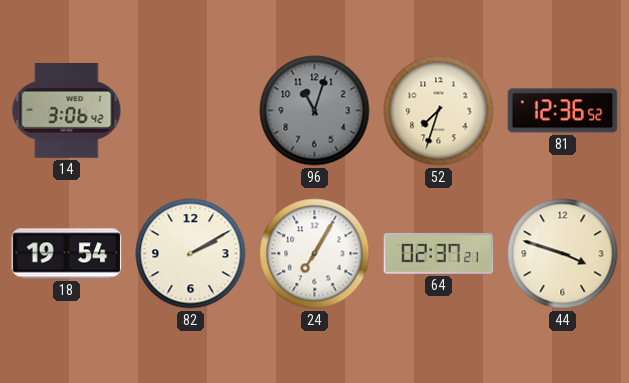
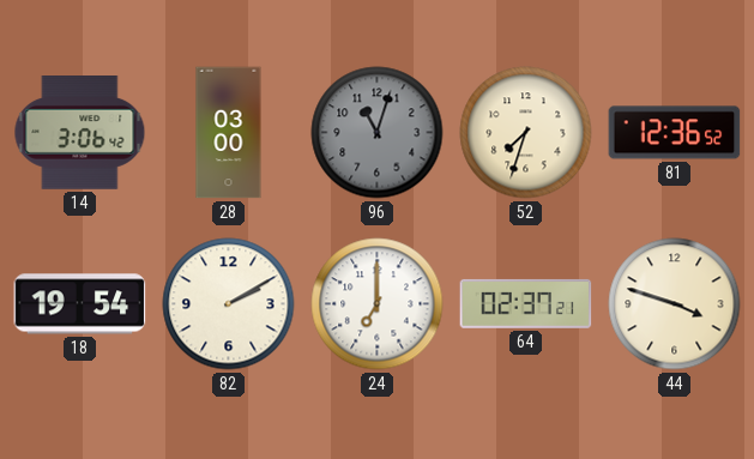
28: none -> 03:00
24: 7:05 -> 7:00
